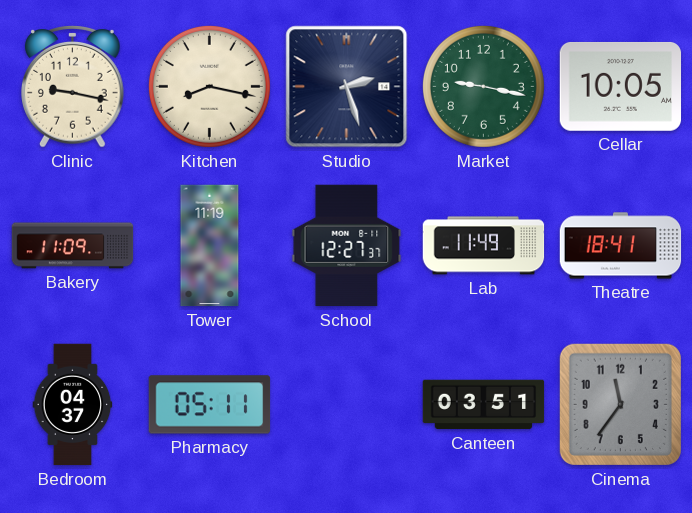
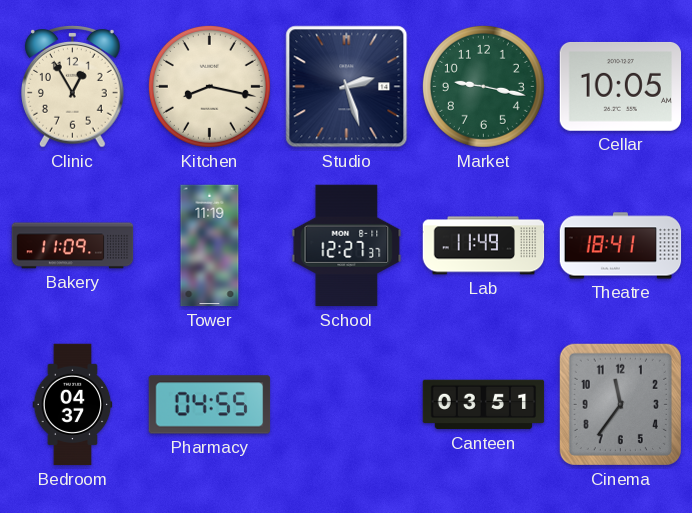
Clinic: 9:17 -> 12:55
Pharmacy: 05:11 -> 04:55
